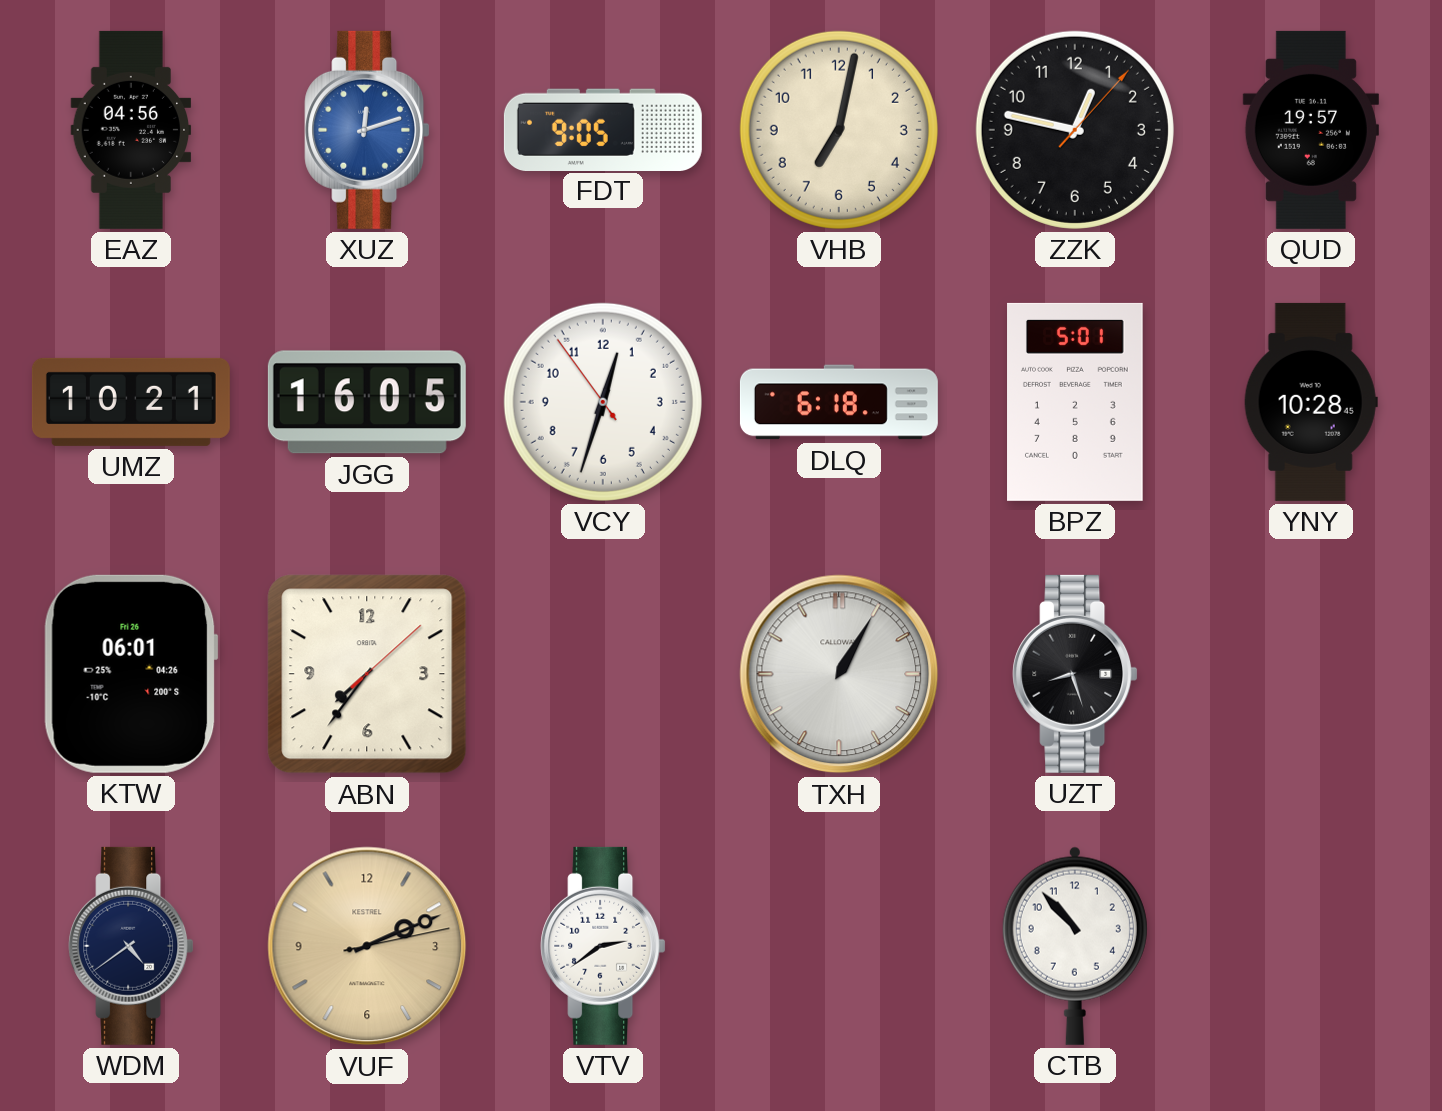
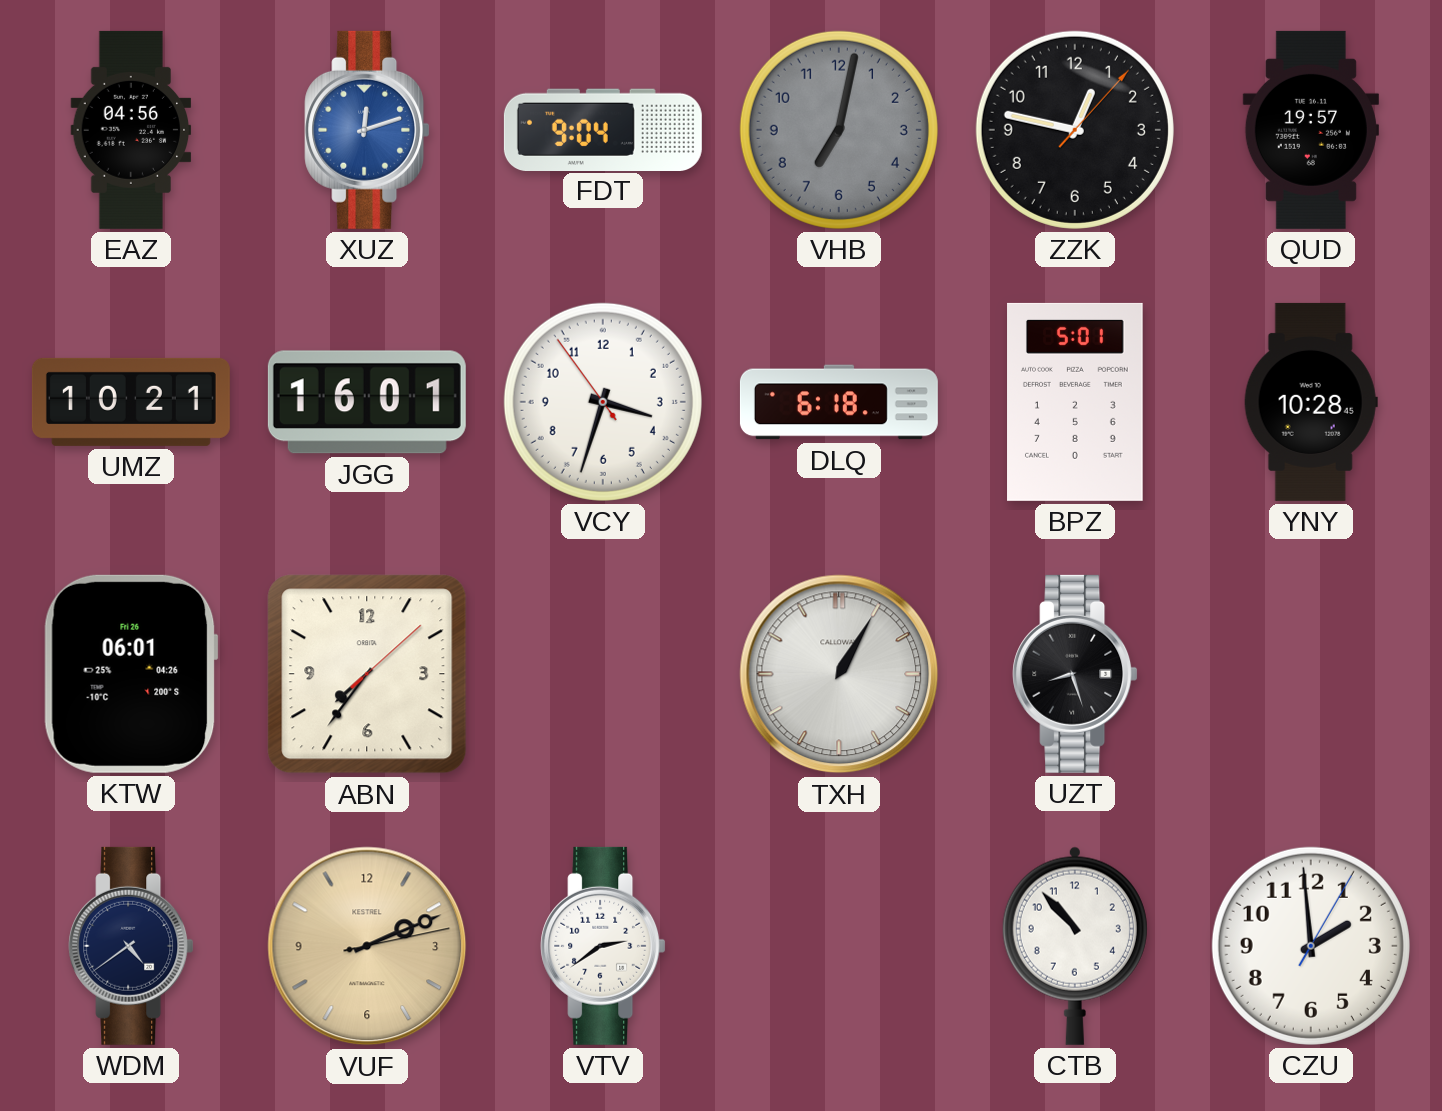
FDT: 9:05 -> 9:04
VHB dial: cream -> grey
JGG: 16:05 -> 16:01
VCY: 12:32 -> 3:32
CZU: none -> 1:59
